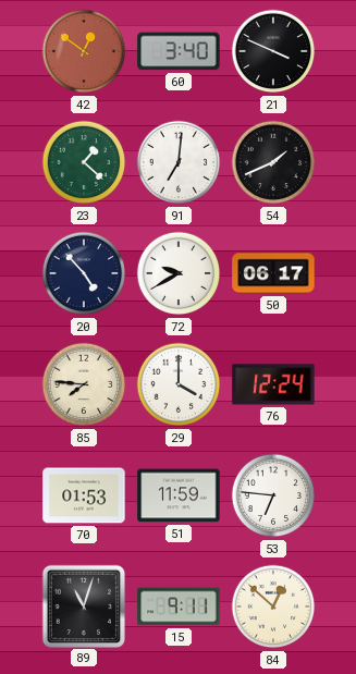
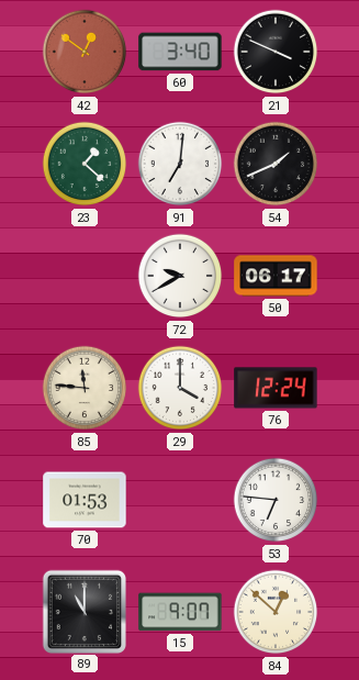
20: 4:53 -> none
85: 7:46 -> 11:46
51: 11:59 -> none
89: 11:03 -> 11:00
15: 9:11 -> 9:07
